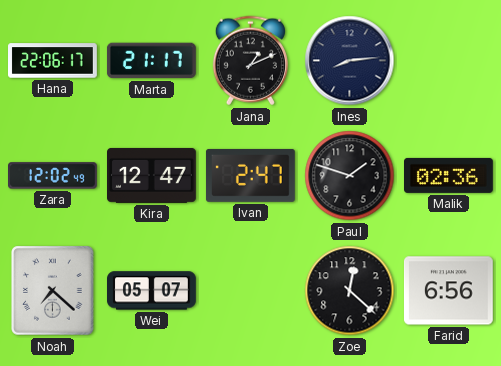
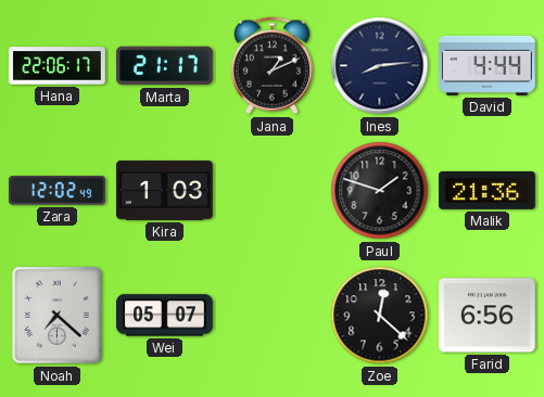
David: none -> 4:44
Kira: 12:47 -> 1:03
Ivan: 2:47 -> none
Malik: 02:36 -> 21:36
